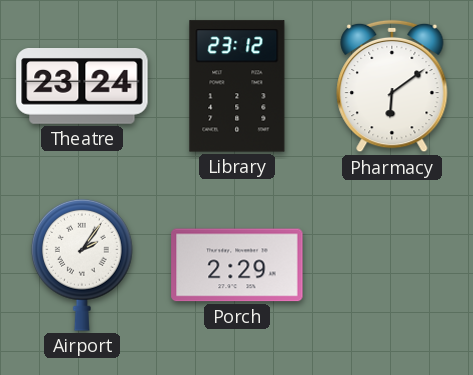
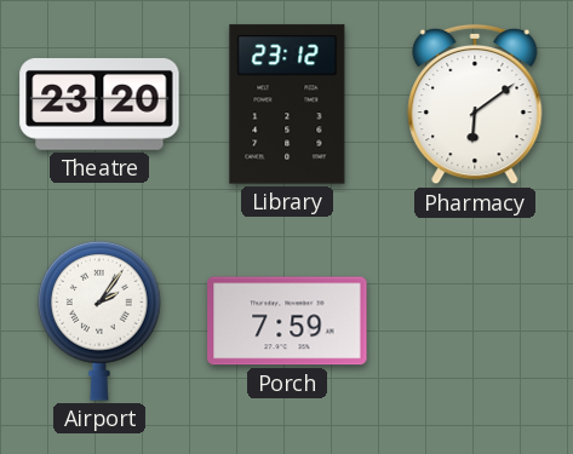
Theatre: 23:24 -> 23:20
Porch: 2:29 -> 7:59
